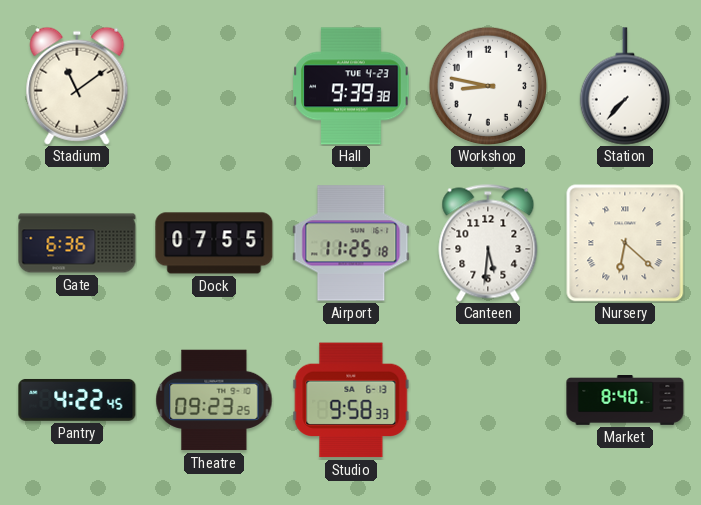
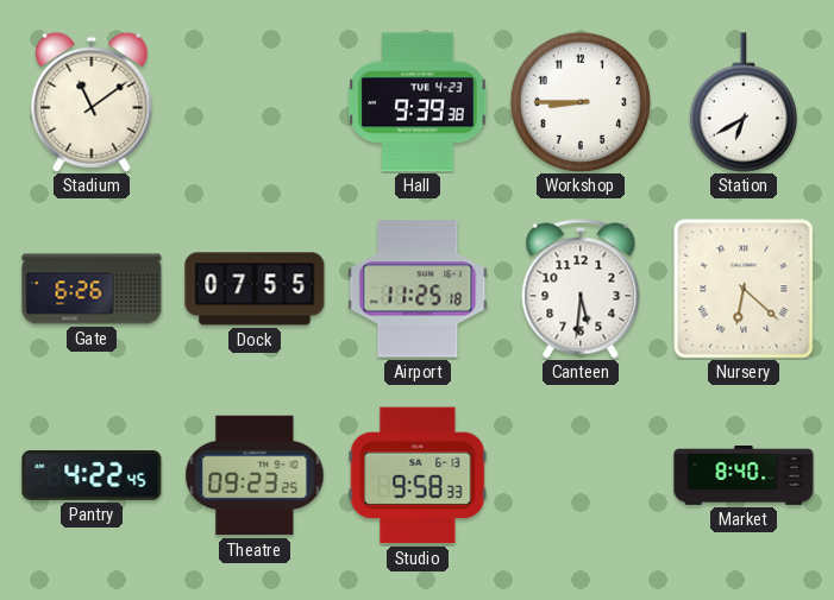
Workshop: 8:47 -> 8:45
Station: 7:37 -> 6:40
Gate: 6:36 -> 6:26
